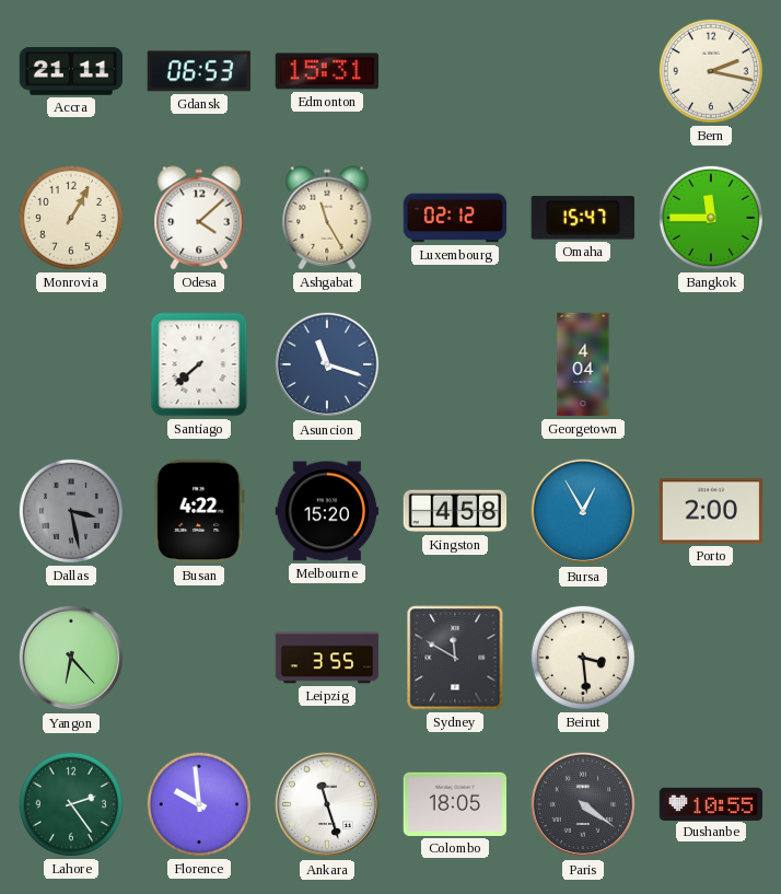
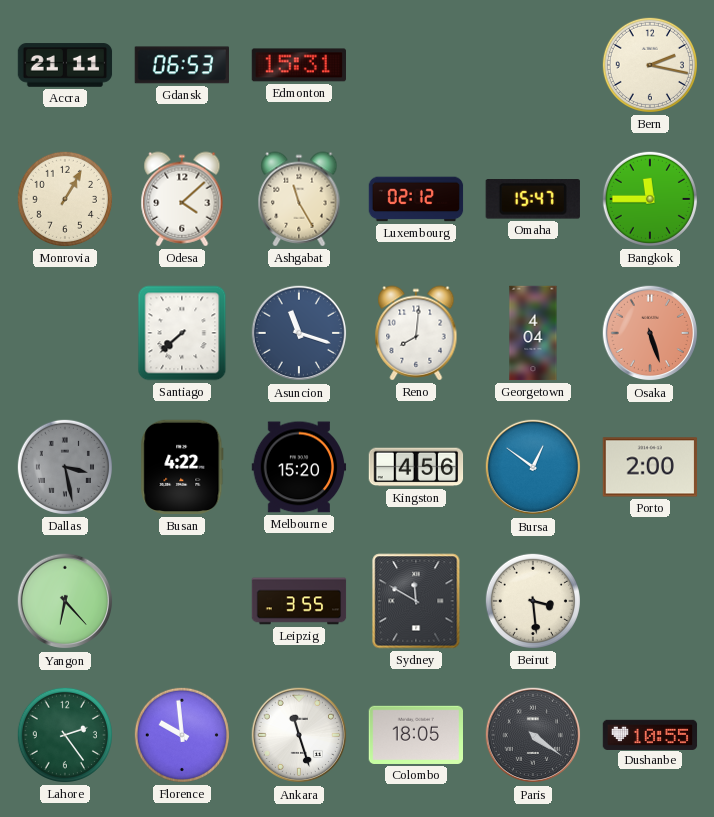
Reno: none -> 8:01
Osaka: none -> 5:27
Kingston: 4:58 -> 4:56
Bursa: 12:55 -> 12:51
